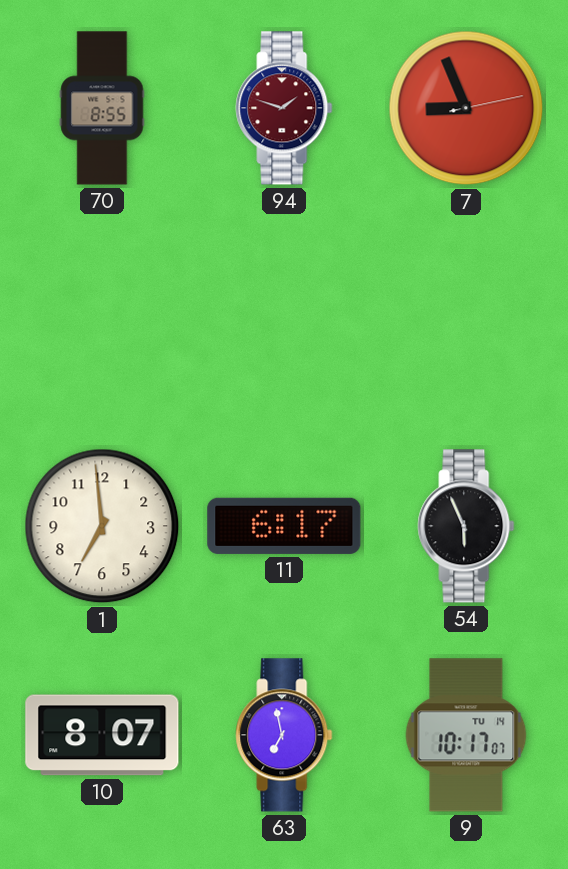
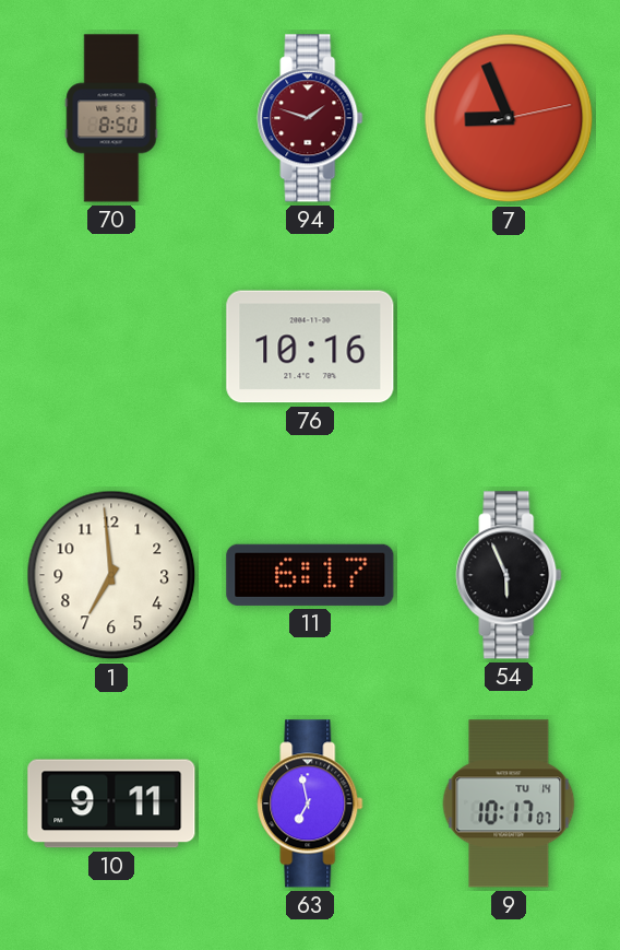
70: 8:55 -> 8:50
76: none -> 10:16
10: 8:07 -> 9:11
